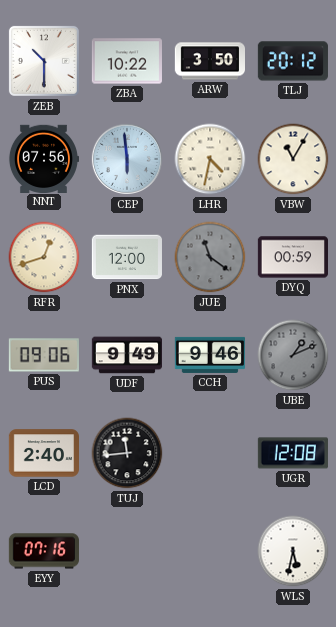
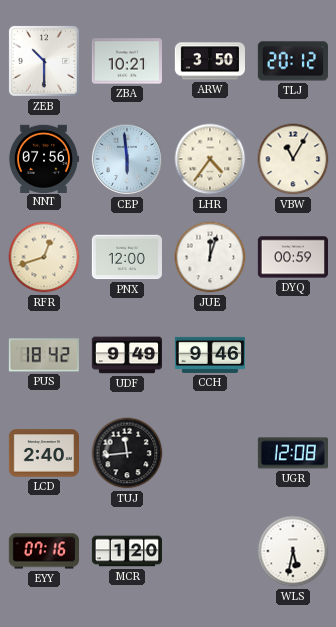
ZBA: 10:22 -> 10:21
LHR: 4:32 -> 4:36
JUE: 11:21 -> 12:03
JUE dial: grey -> white
PUS: 09:06 -> 18:42
UBE: 1:11 -> none
MCR: none -> 1:20
